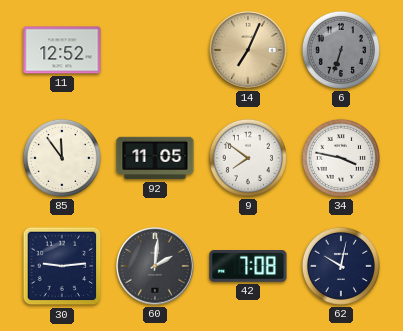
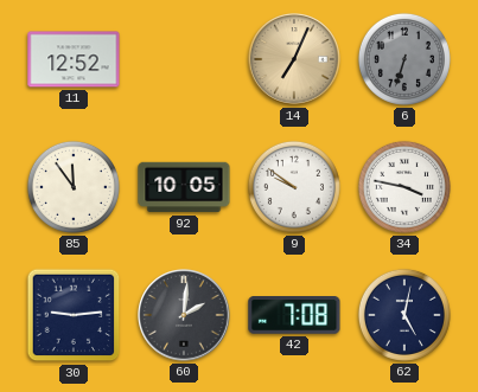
92: 11:05 -> 10:05
9: 7:51 -> 9:51
62: 10:02 -> 5:02
